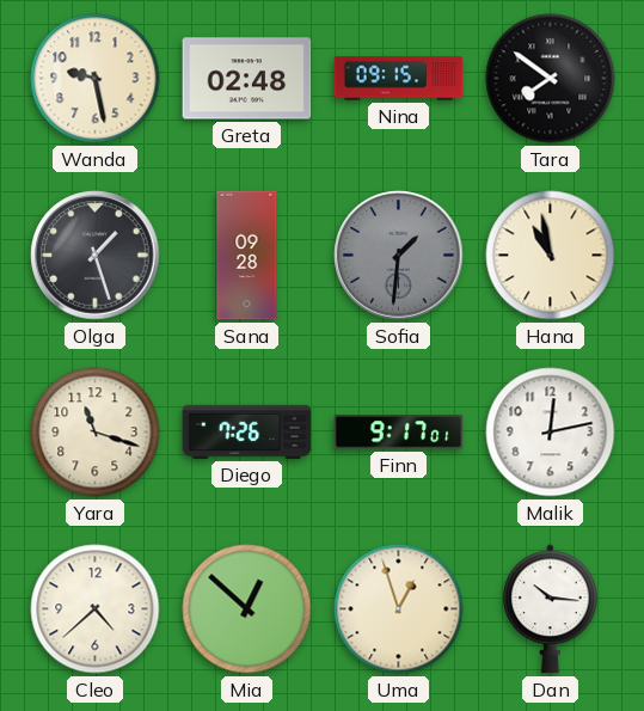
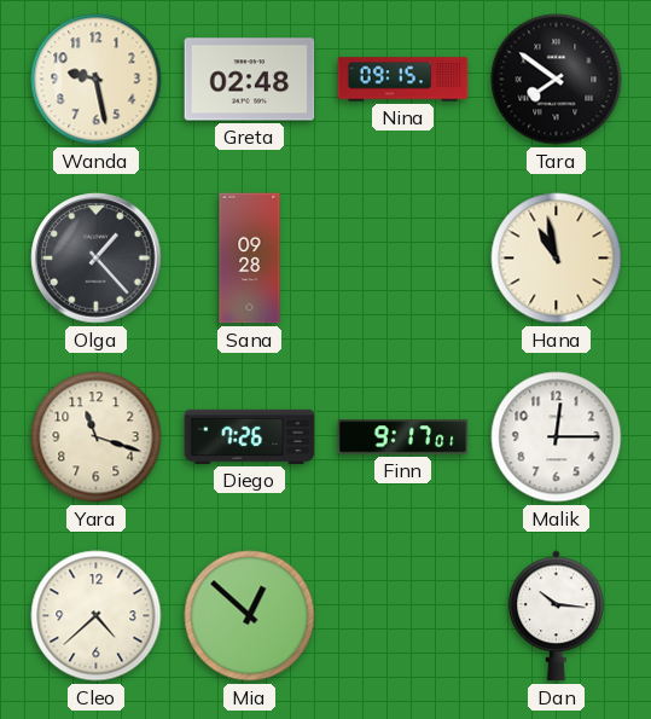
Olga: 1:27 -> 1:23
Sofia: 1:31 -> none
Malik: 12:13 -> 12:15
Uma: 12:57 -> none
